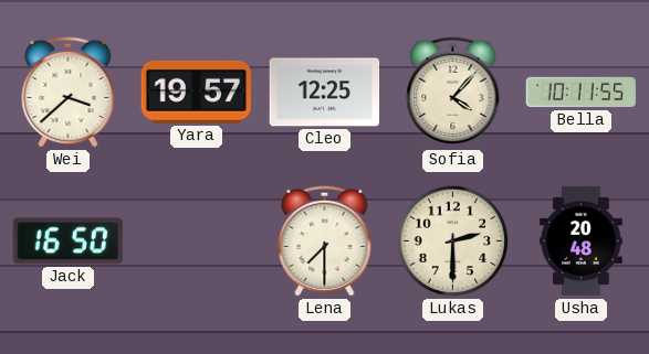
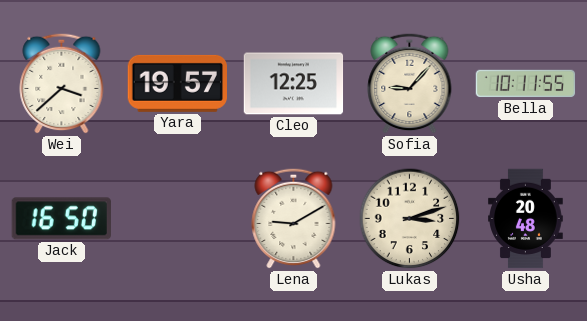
Sofia: 4:07 -> 9:07
Lena: 7:30 -> 9:10
Lukas: 2:30 -> 3:12
